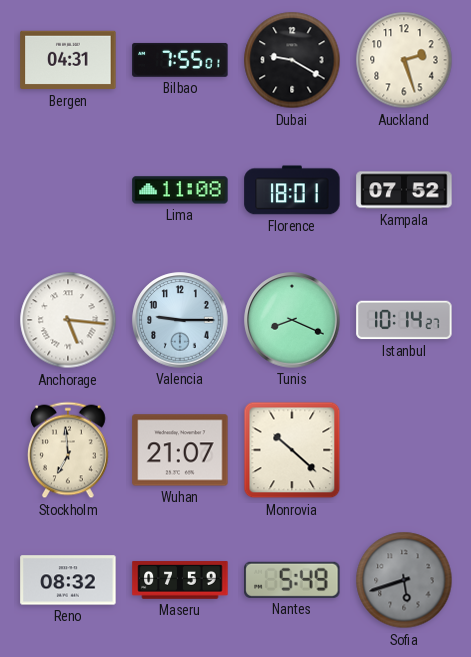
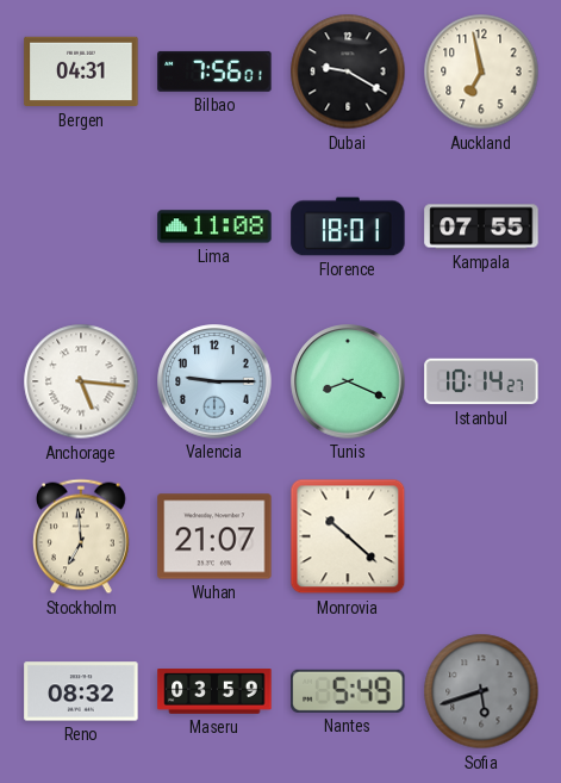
Bilbao: 7:55 -> 7:56
Auckland: 2:27 -> 6:58
Kampala: 07:52 -> 07:55
Maseru: 07:59 -> 03:59
